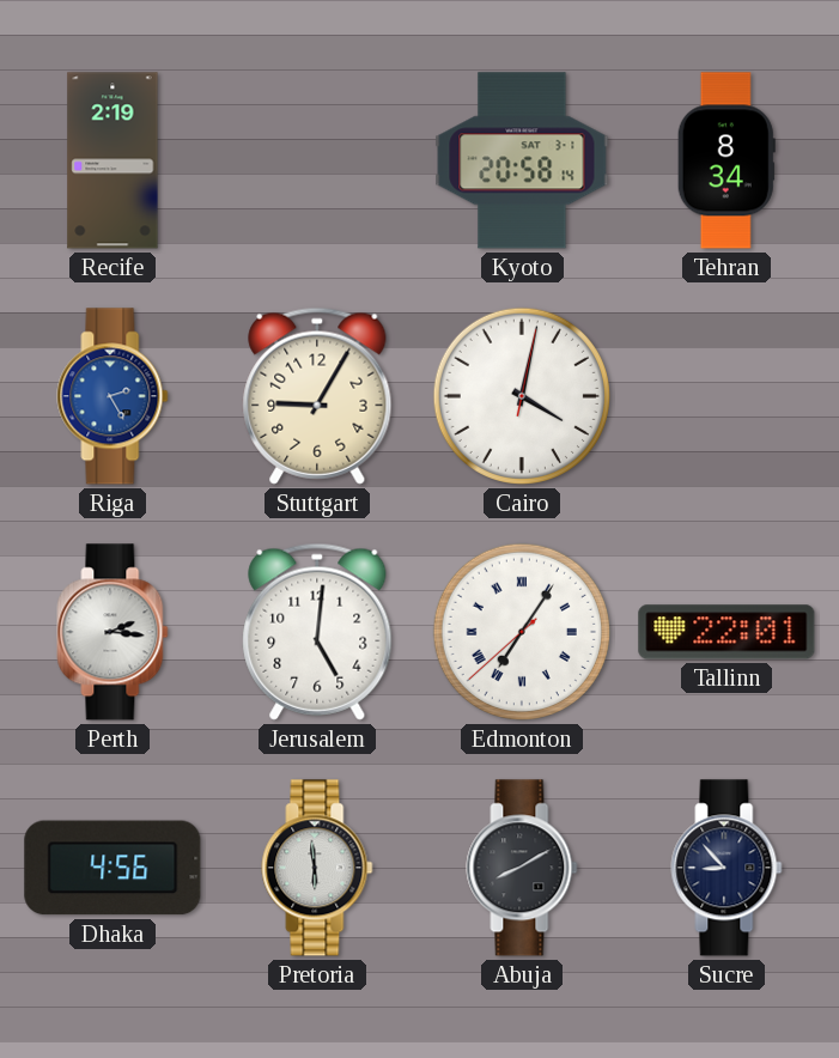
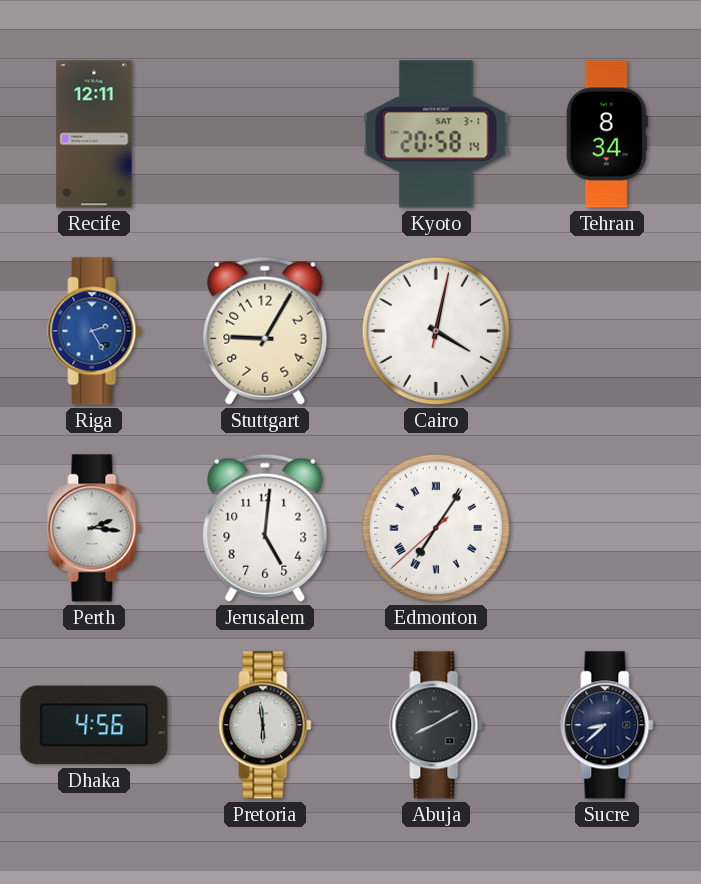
Recife: 2:19 -> 12:11
Tallinn: 22:01 -> none
Sucre: 8:53 -> 8:38
